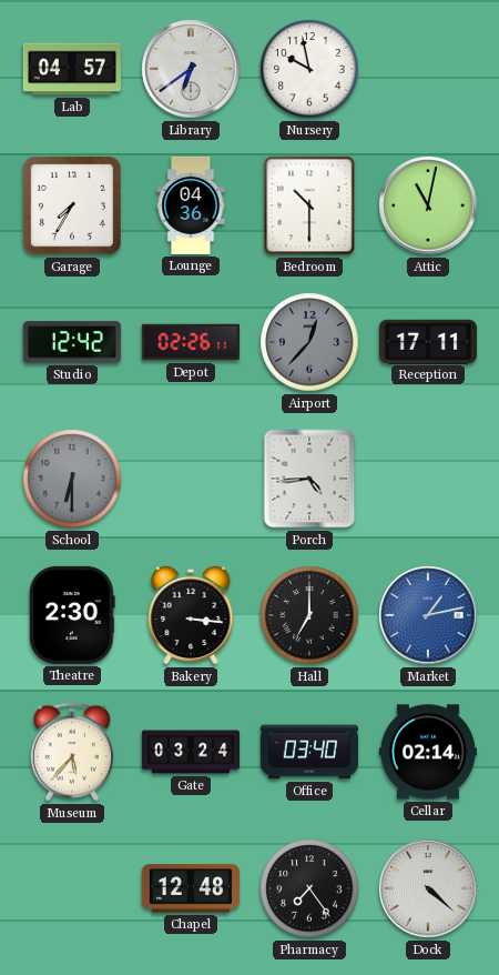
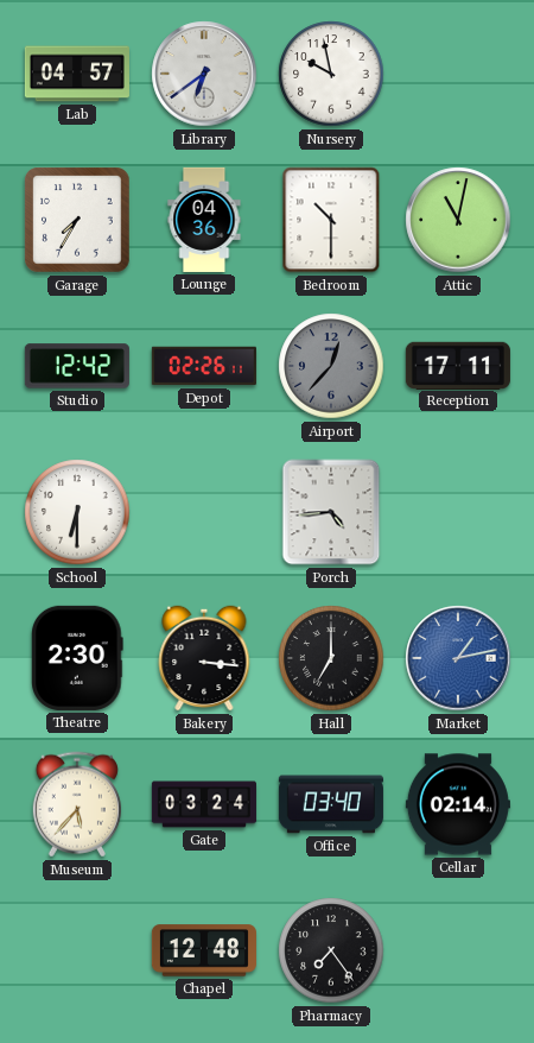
School dial: grey -> white
Dock: 4:22 -> none
